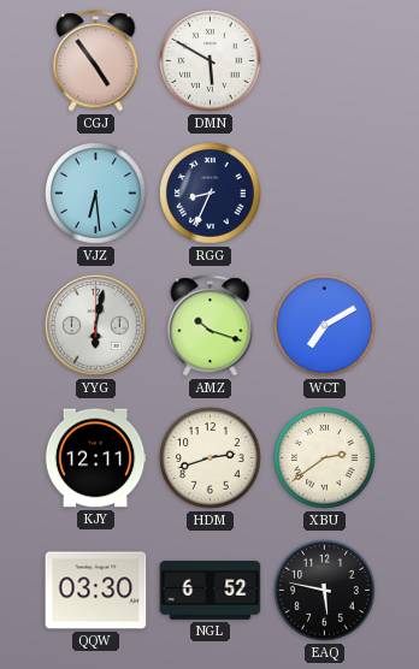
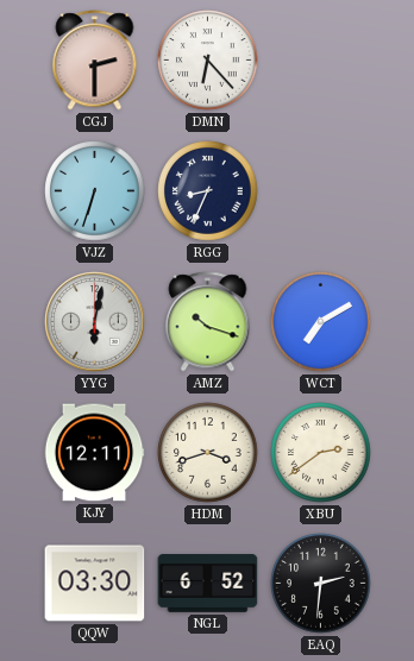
CGJ: 4:54 -> 2:30
DMN: 5:50 -> 6:23
VJZ: 6:29 -> 6:33
HDM: 2:42 -> 3:42
EAQ: 5:47 -> 2:31
